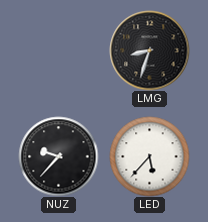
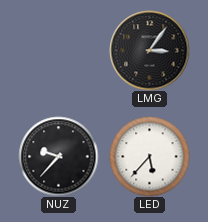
LMG: 8:33 -> 3:06
